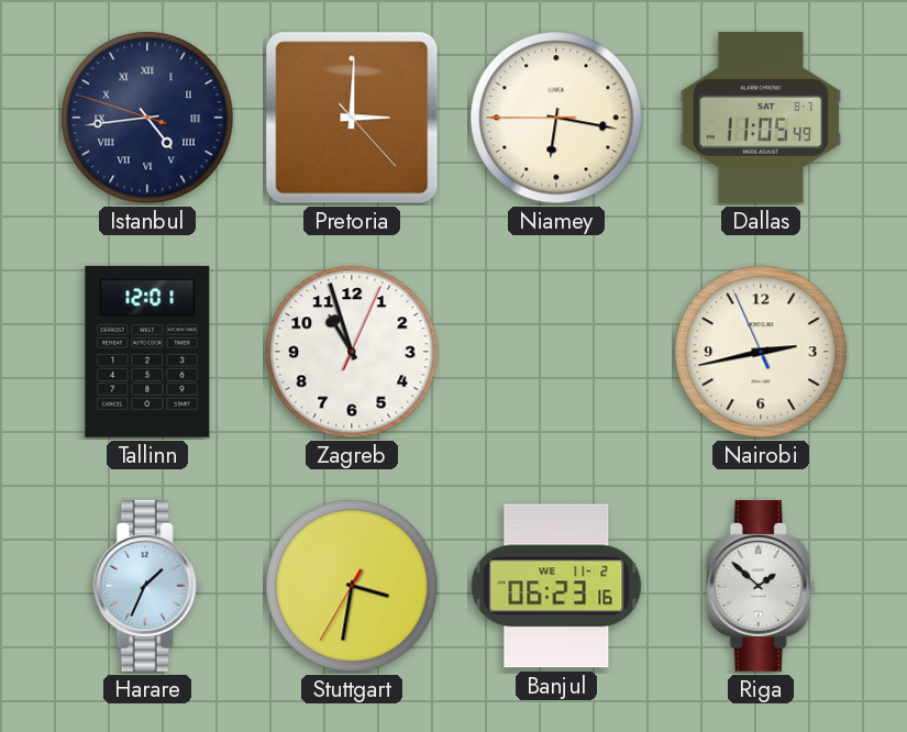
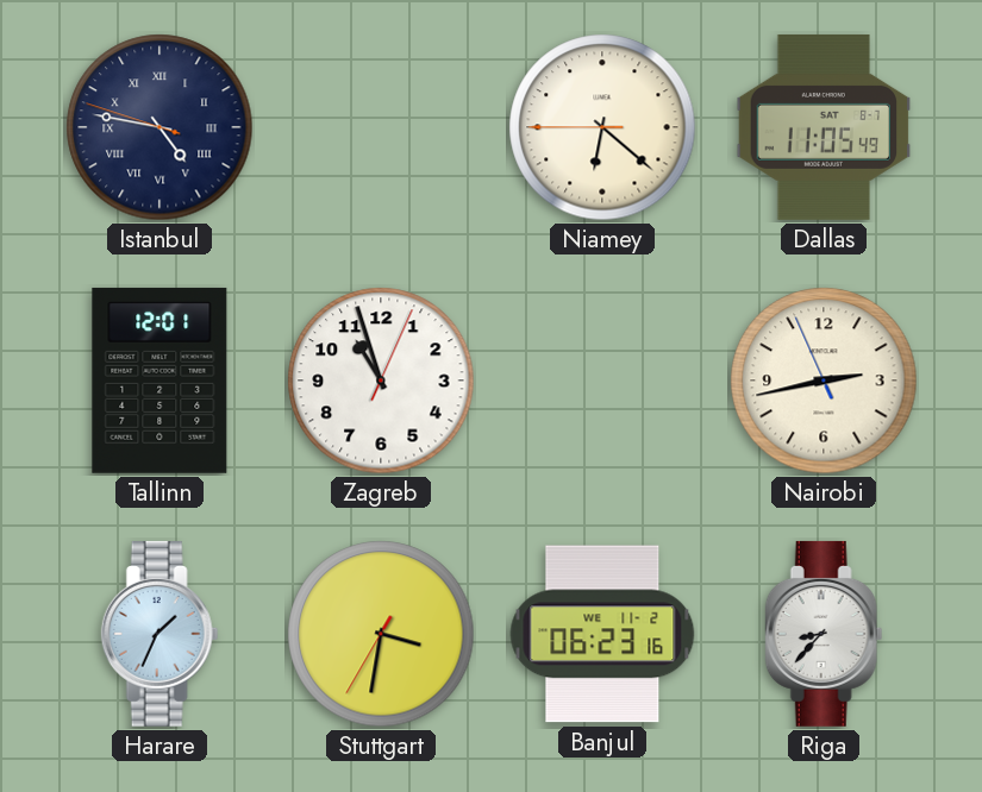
Istanbul: 4:43 -> 4:46
Pretoria: 3:00 -> none
Niamey: 6:16 -> 6:21
Riga: 1:52 -> 8:37
